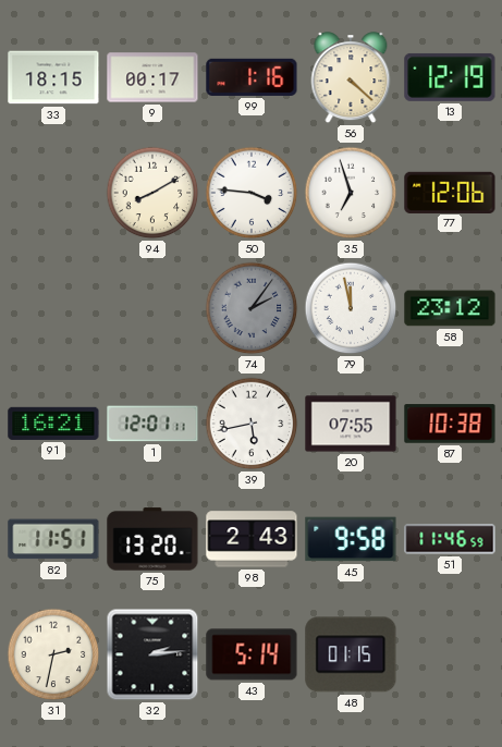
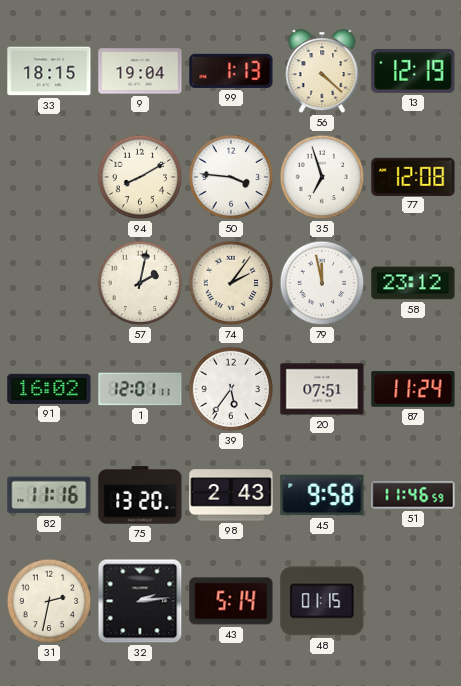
9: 00:17 -> 19:04
99: 1:16 -> 1:13
77: 12:06 -> 12:08
57: none -> 2:02
74 dial: grey -> cream
91: 16:21 -> 16:02
39: 5:43 -> 5:36
20: 07:55 -> 07:51
87: 10:38 -> 11:24
82: 11:51 -> 11:16
